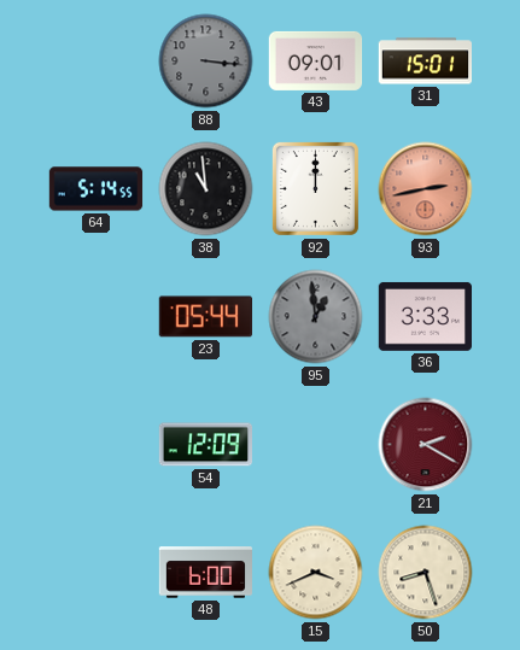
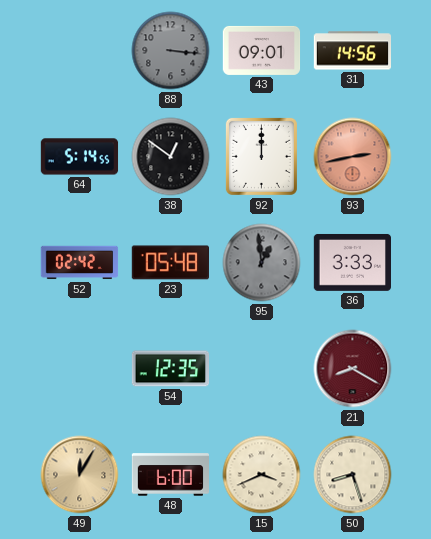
31: 15:01 -> 14:56
38: 10:59 -> 12:51
52: none -> 02:42
23: 05:44 -> 05:48
54: 12:09 -> 12:35
21: 2:20 -> 8:20
49: none -> 12:05
